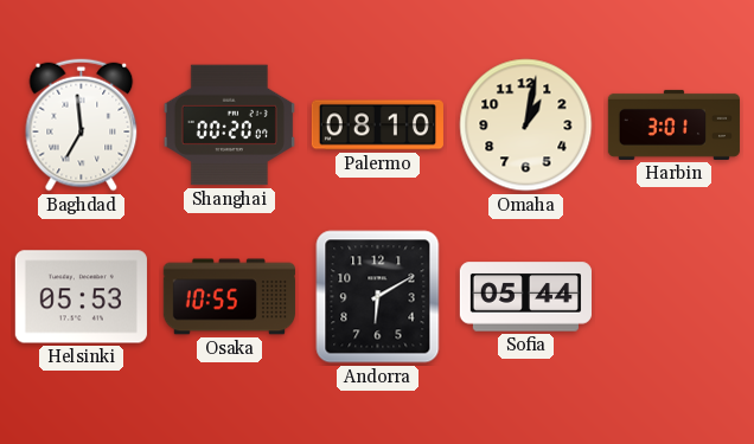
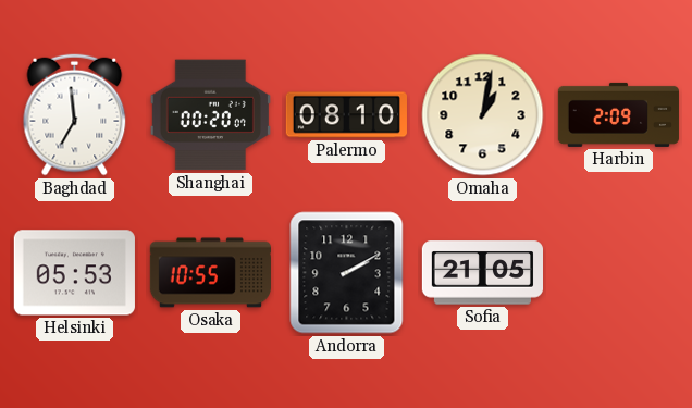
Harbin: 3:01 -> 2:09
Andorra: 6:10 -> 2:10
Sofia: 05:44 -> 21:05
